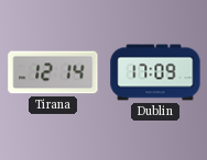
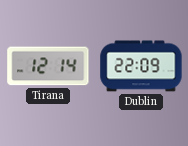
Dublin: 17:09 -> 22:09
